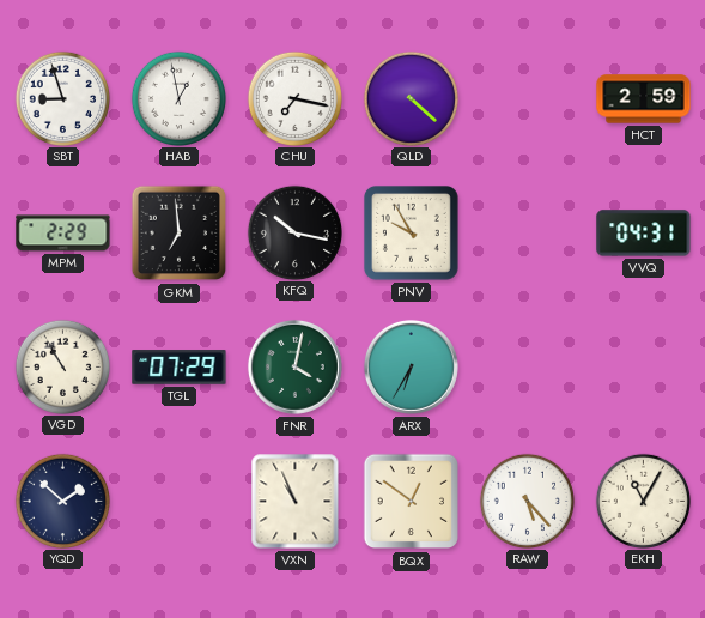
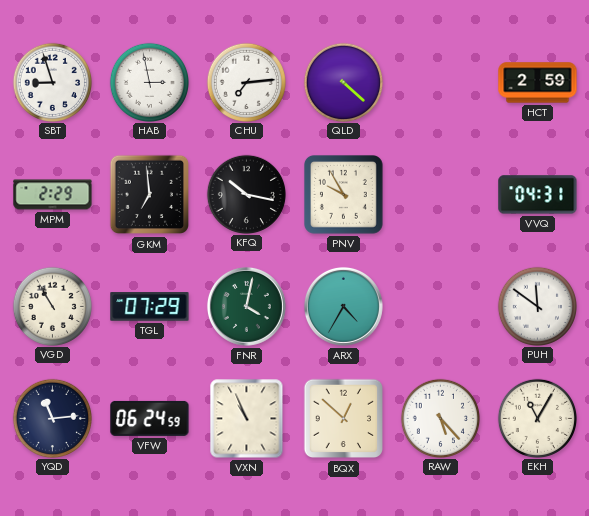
HAB: 12:58 -> 2:58
CHU: 7:17 -> 7:14
ARX: 6:35 -> 4:35
PUH: none -> 11:51
YQD: 1:52 -> 11:14
VFW: none -> 06:24
BQX: 12:51 -> 12:52
